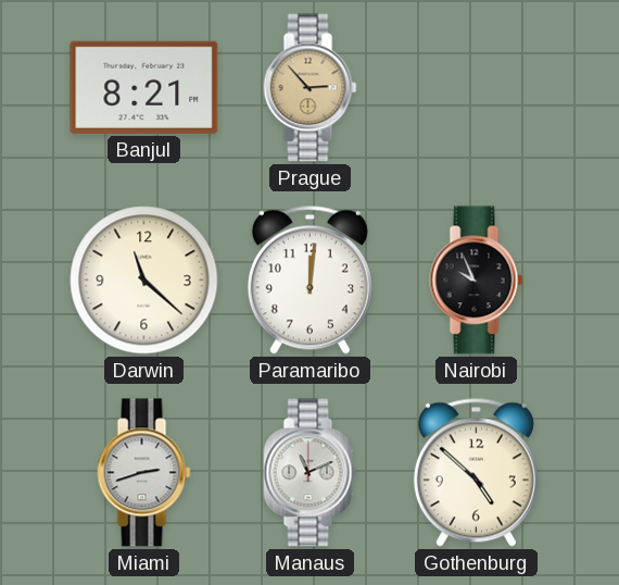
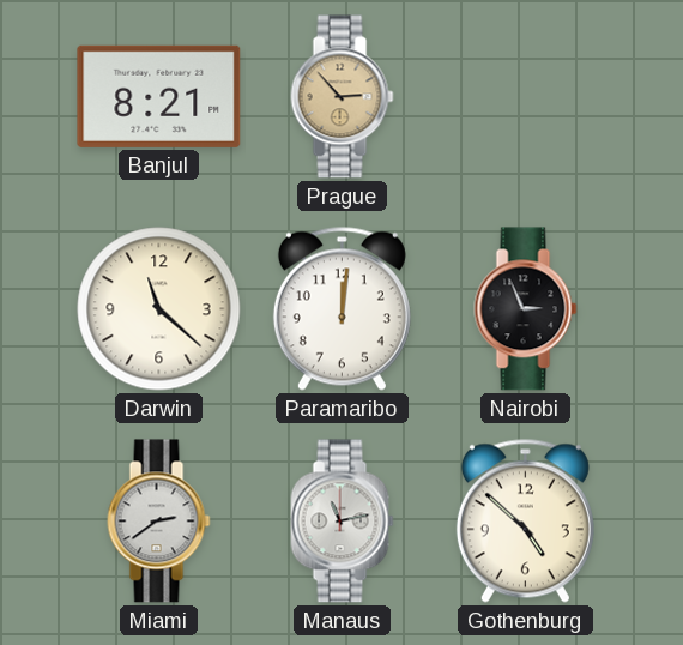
Nairobi: 9:56 -> 2:56
Miami: 2:42 -> 2:39
Manaus: 11:11 -> 11:13
